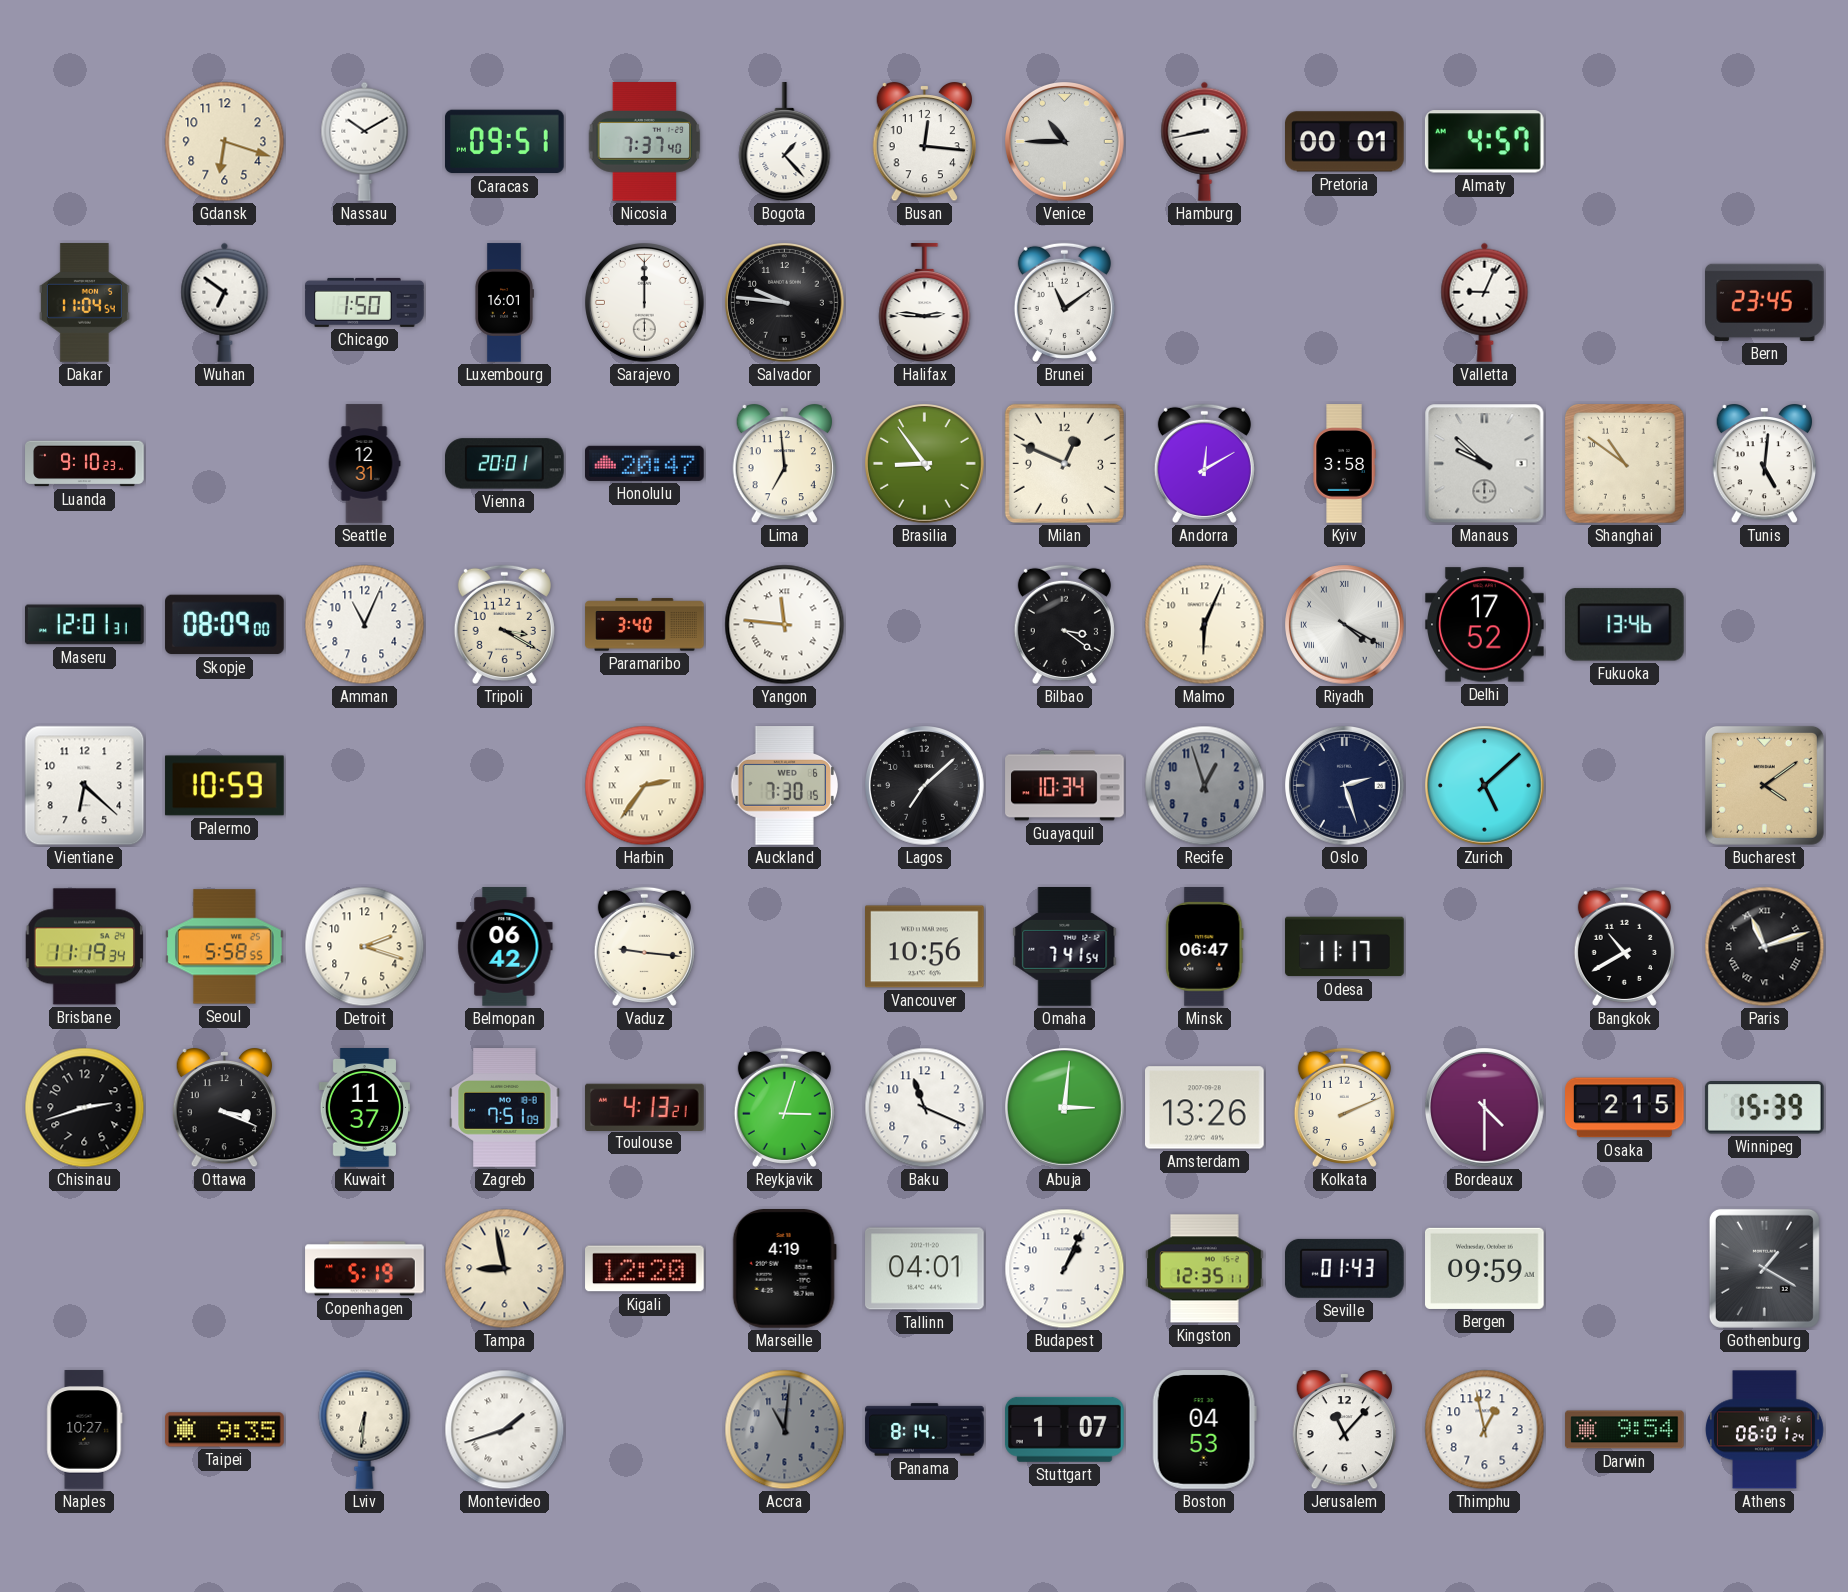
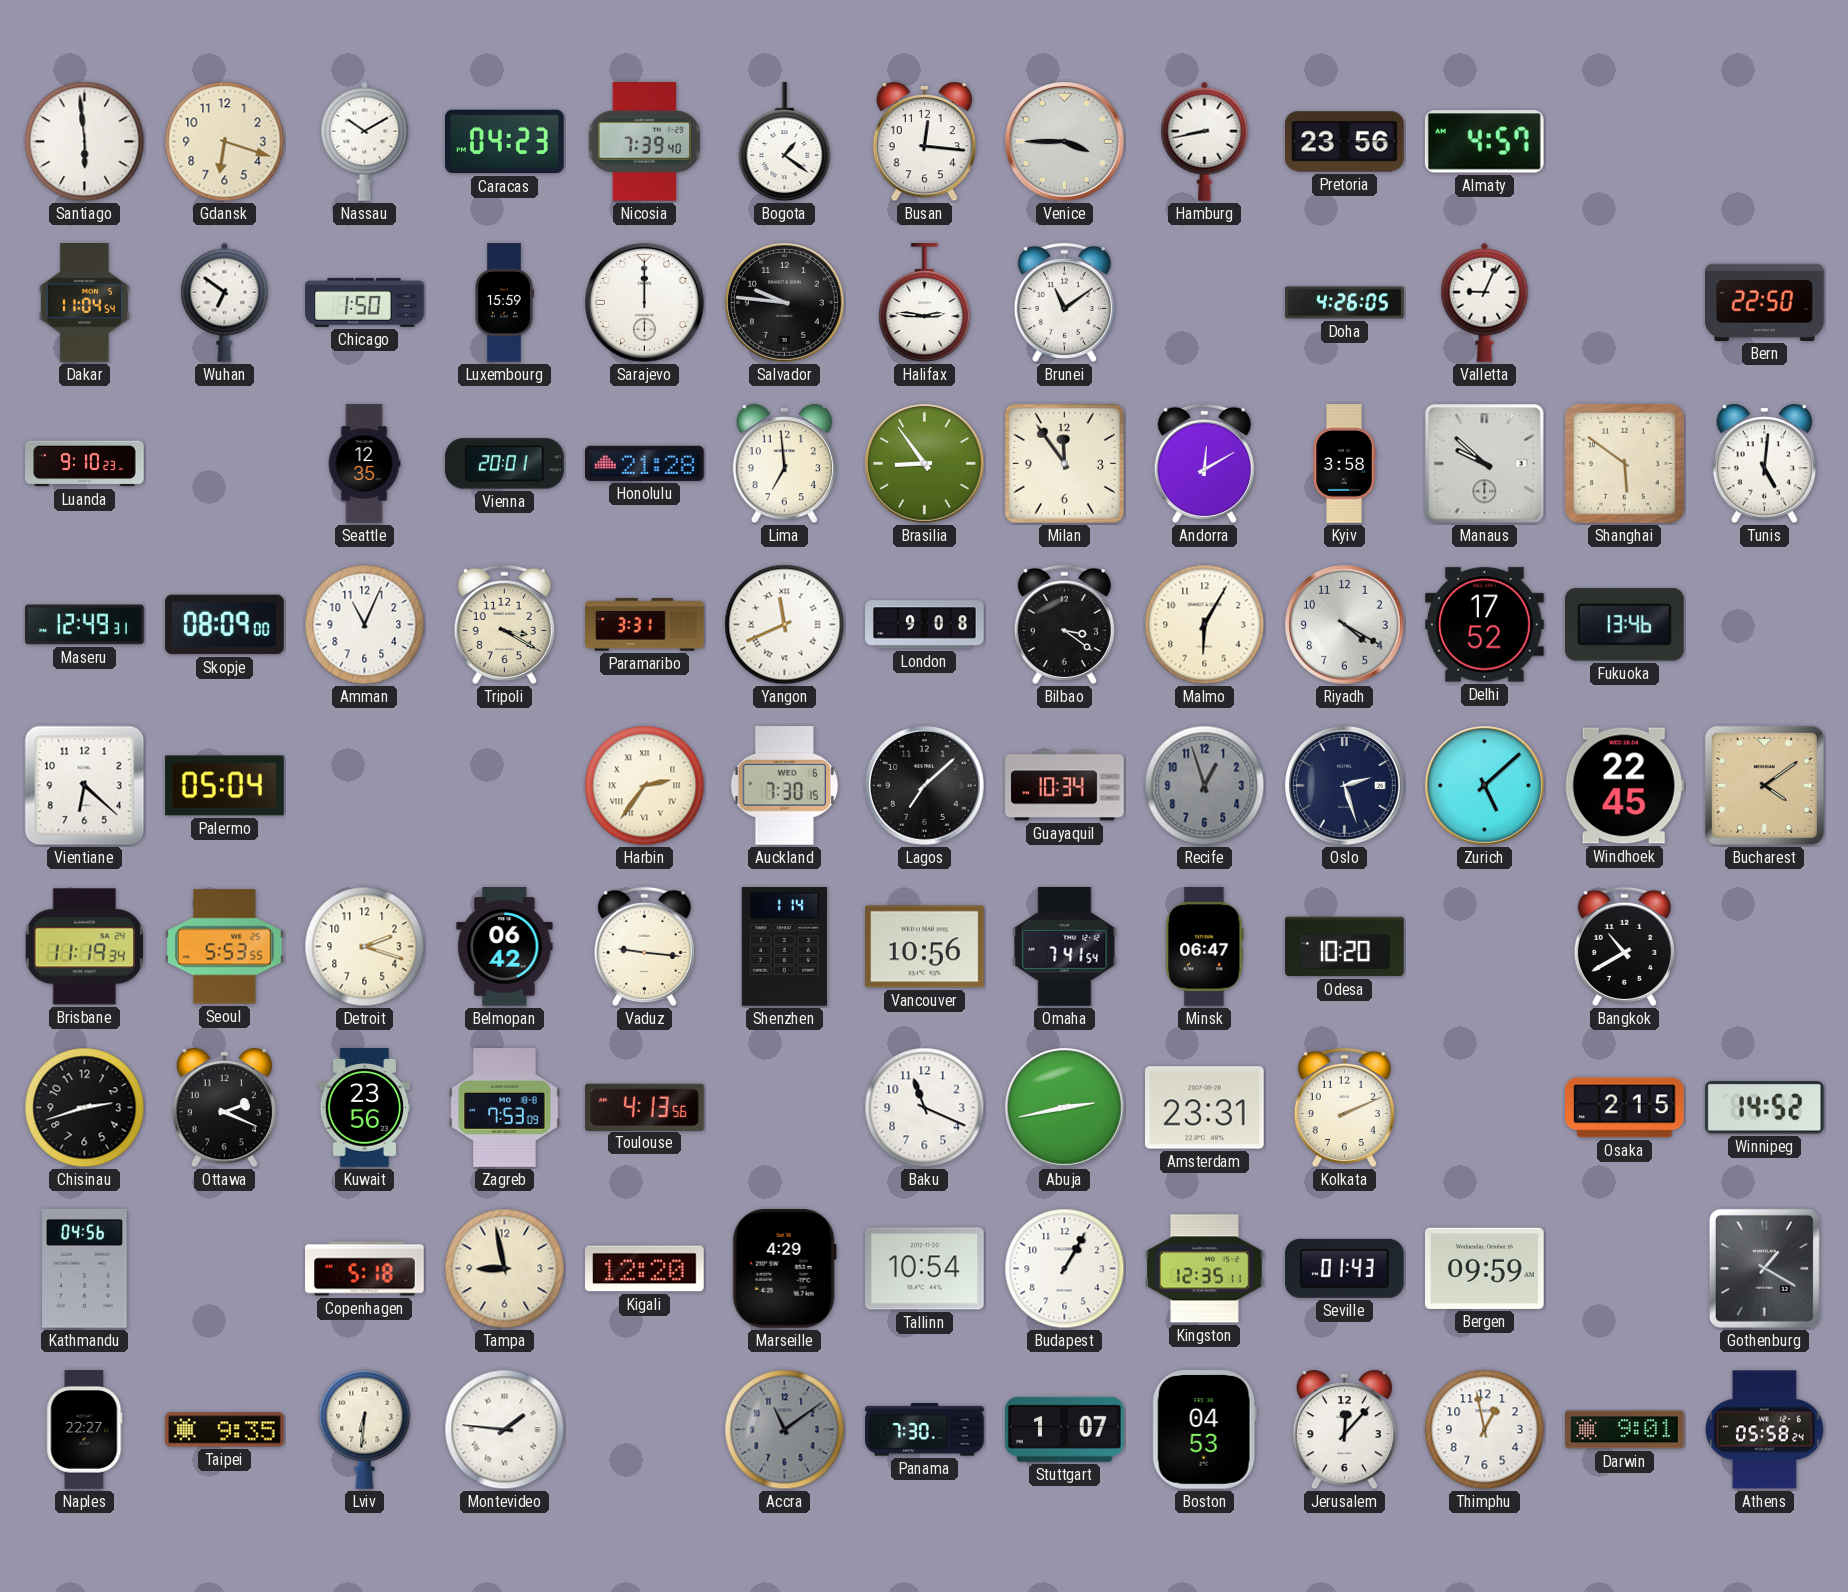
Santiago: none -> 5:59
Caracas: 09:51 -> 04:23
Nicosia: 7:37 -> 7:39
Bogota: 1:23 -> 1:21
Venice: 10:45 -> 3:45
Pretoria: 00:01 -> 23:56
Luxembourg: 16:01 -> 15:59
Doha: none -> 4:26
Bern: 23:45 -> 22:50
Seattle: 12:31 -> 12:35
Honolulu: 20:47 -> 21:28
Milan: 12:49 -> 11:54
Shanghai: 10:51 -> 5:51
Maseru: 12:01 -> 12:49
Paramaribo: 3:40 -> 3:31
Yangon: 11:46 -> 11:41
London: none -> 9:08
Malmo: 6:04 -> 6:05
Riyadh numerals: Roman -> Arabic
Palermo: 10:59 -> 05:04
Windhoek: none -> 22:45
Seoul: 5:58 -> 5:53
Shenzhen: none -> 1:14
Odesa: 11:17 -> 10:20
Paris: 11:12 -> none
Ottawa: 3:19 -> 2:19
Kuwait: 11:37 -> 23:56
Zagreb: 7:51 -> 7:53
Toulouse: 4:13:21 -> 4:13:56
Reykjavik: 3:03 -> none
Abuja: 3:01 -> 2:43
Amsterdam: 13:26 -> 23:31
Bordeaux: 4:30 -> none
Winnipeg: 15:39 -> 14:52
Kathmandu: none -> 04:56
Copenhagen: 5:19 -> 5:18
Marseille: 4:19 -> 4:29
Tallinn: 04:01 -> 10:54
Budapest: 1:04 -> 1:05
Naples: 10:27 -> 22:27
Montevideo: 1:42 -> 1:46
Accra: 11:01 -> 11:09
Panama: 8:14 -> 7:30
Jerusalem: 11:07 -> 12:07
Darwin: 9:54 -> 9:01
Athens: 06:01 -> 05:58
